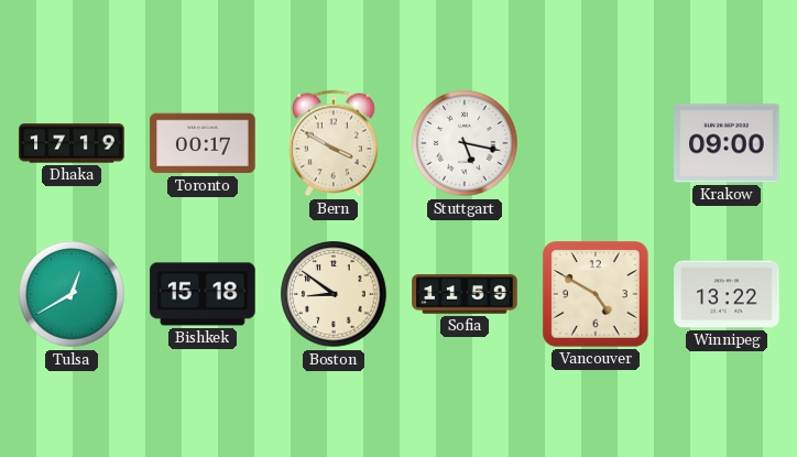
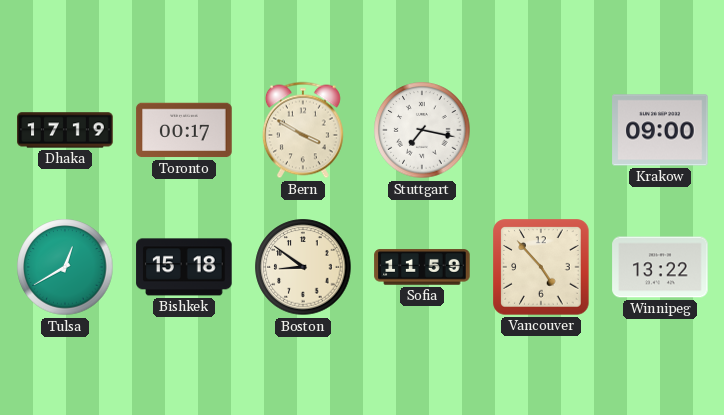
Stuttgart: 5:17 -> 7:17
Vancouver: 4:50 -> 4:53
